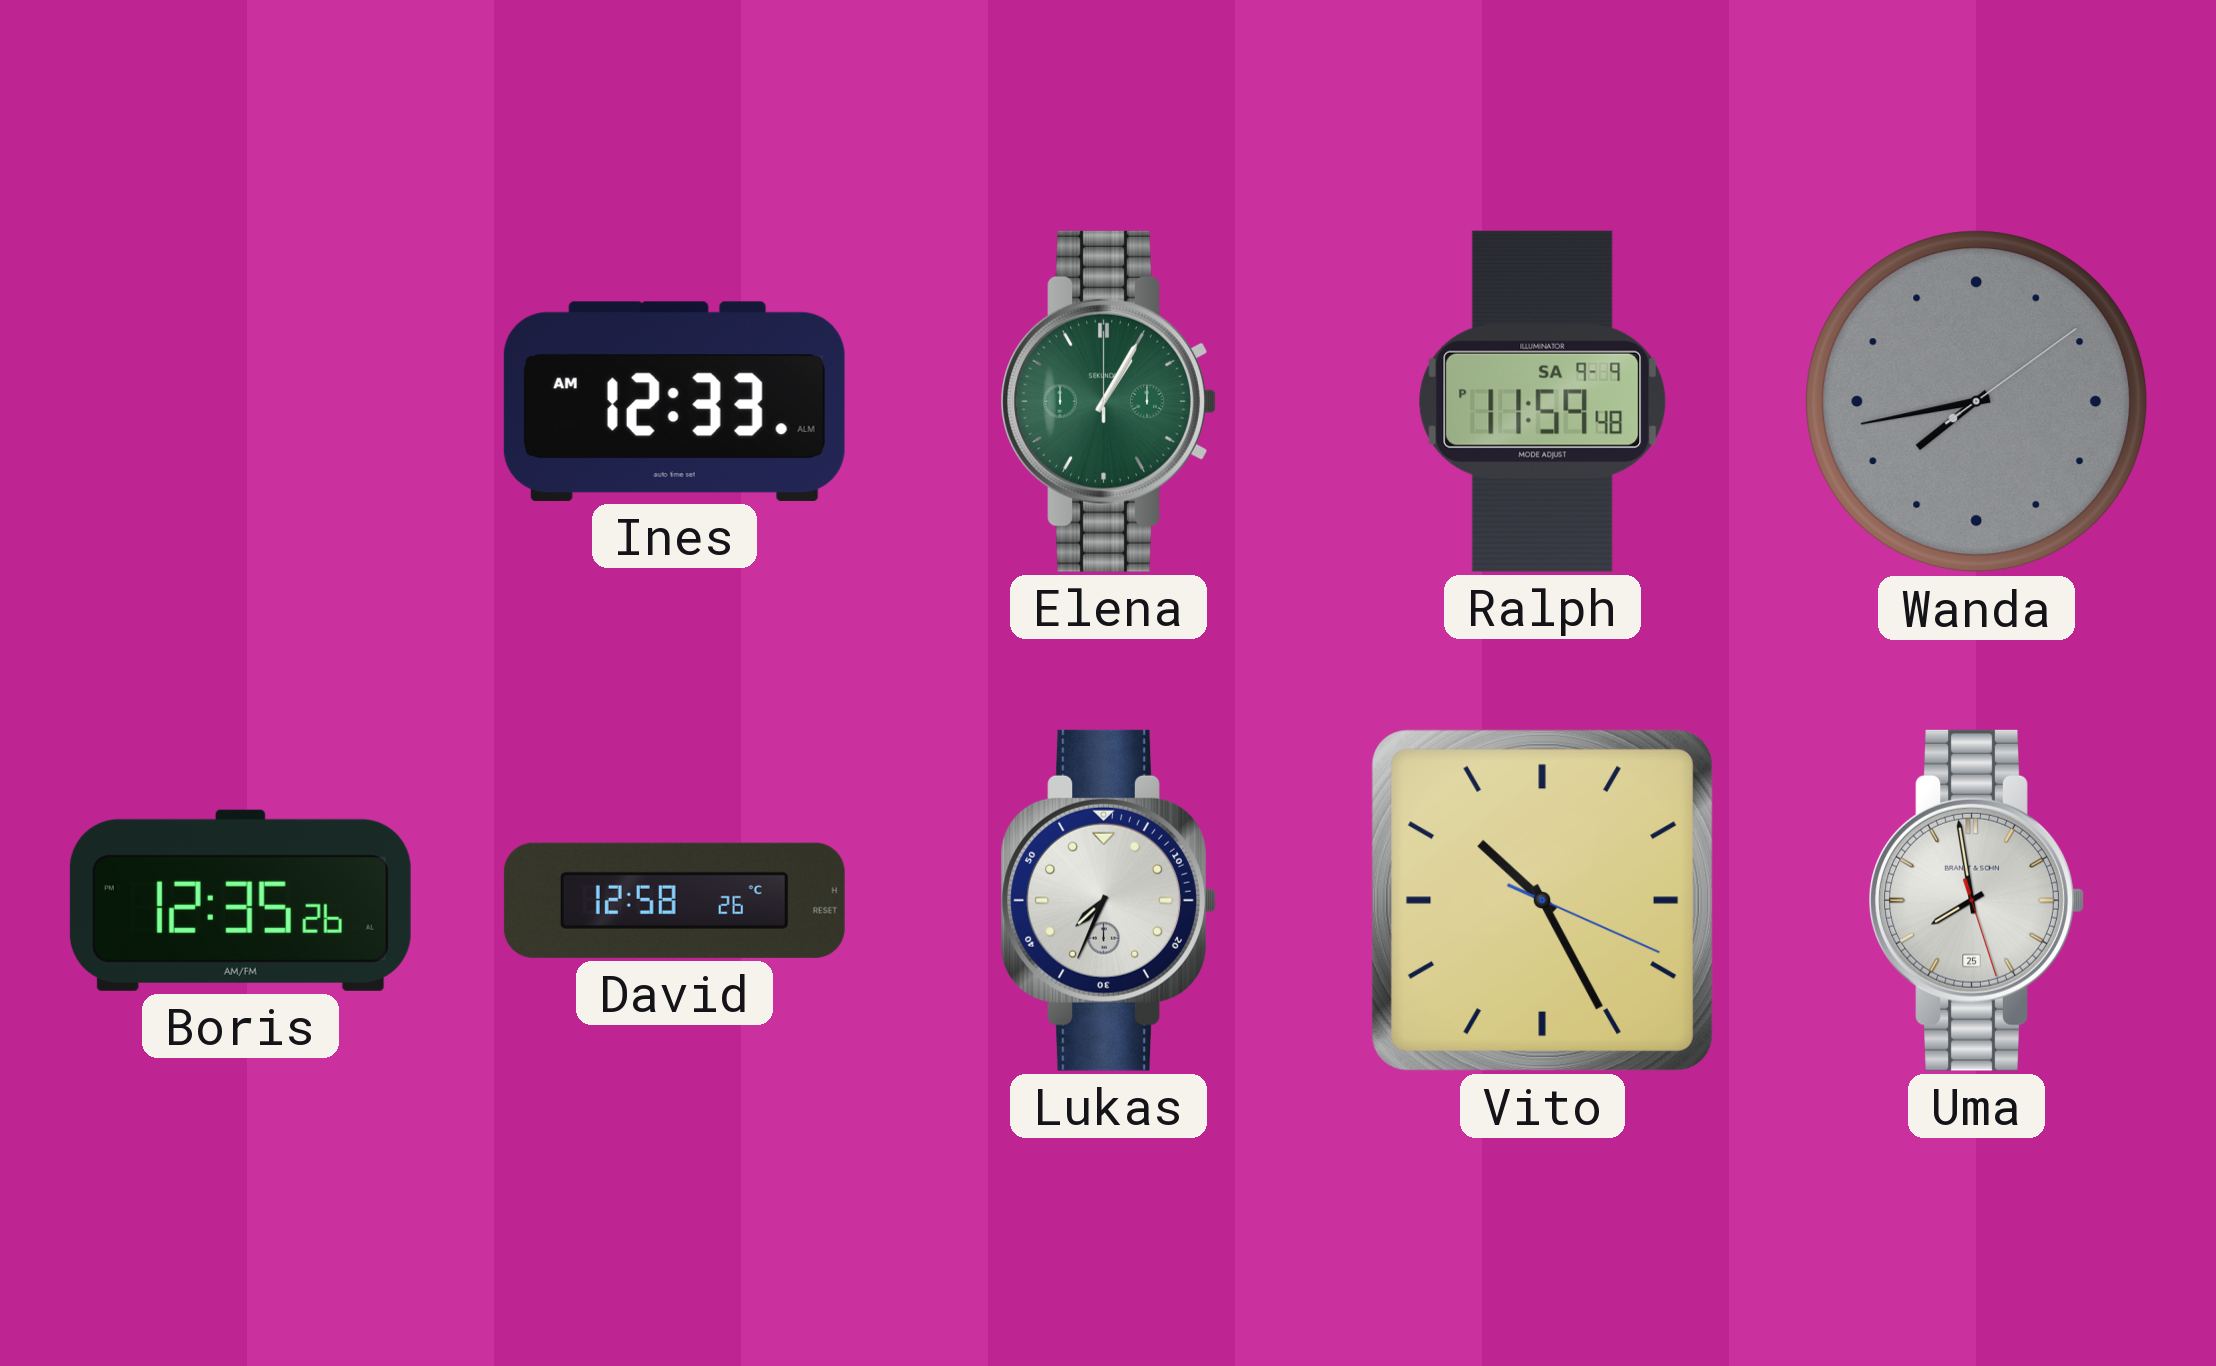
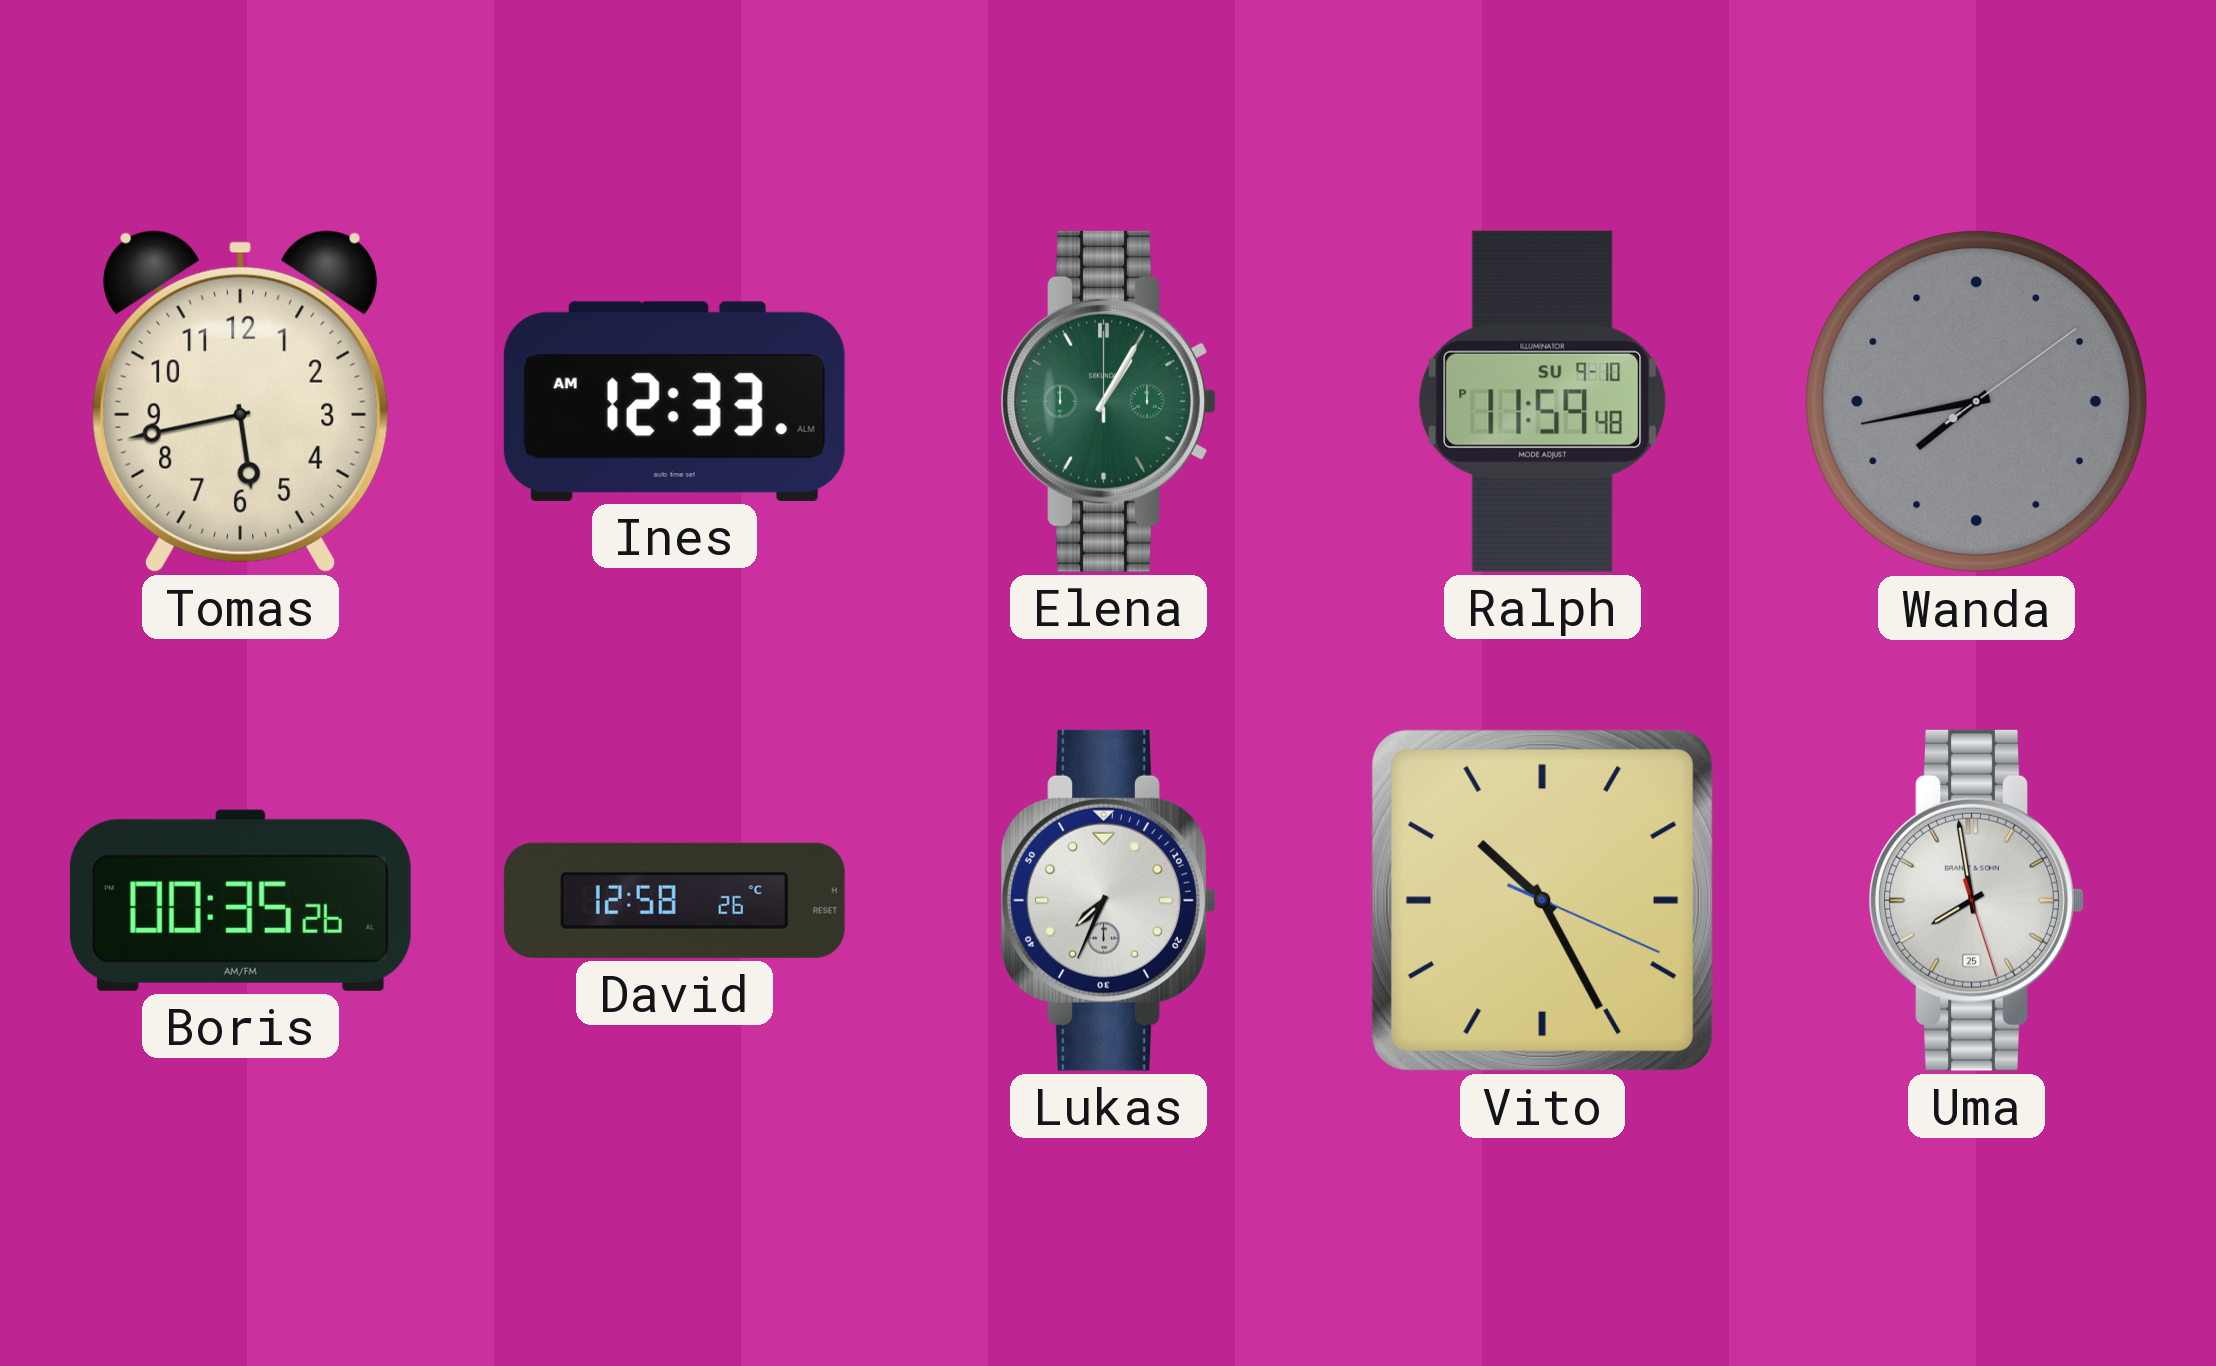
Tomas: none -> 5:43
Ralph date: SA 9-9 -> SU 9-10
Boris: 12:35 -> 00:35
